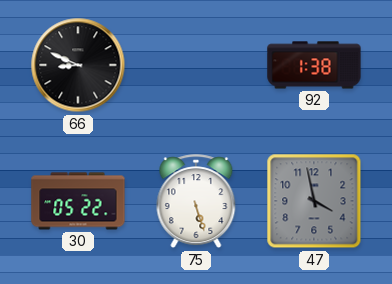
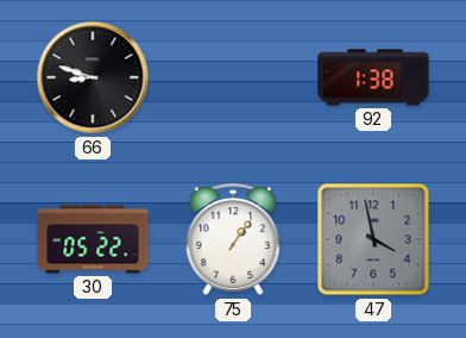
66: 8:49 -> 8:48
75: 5:27 -> 1:06
